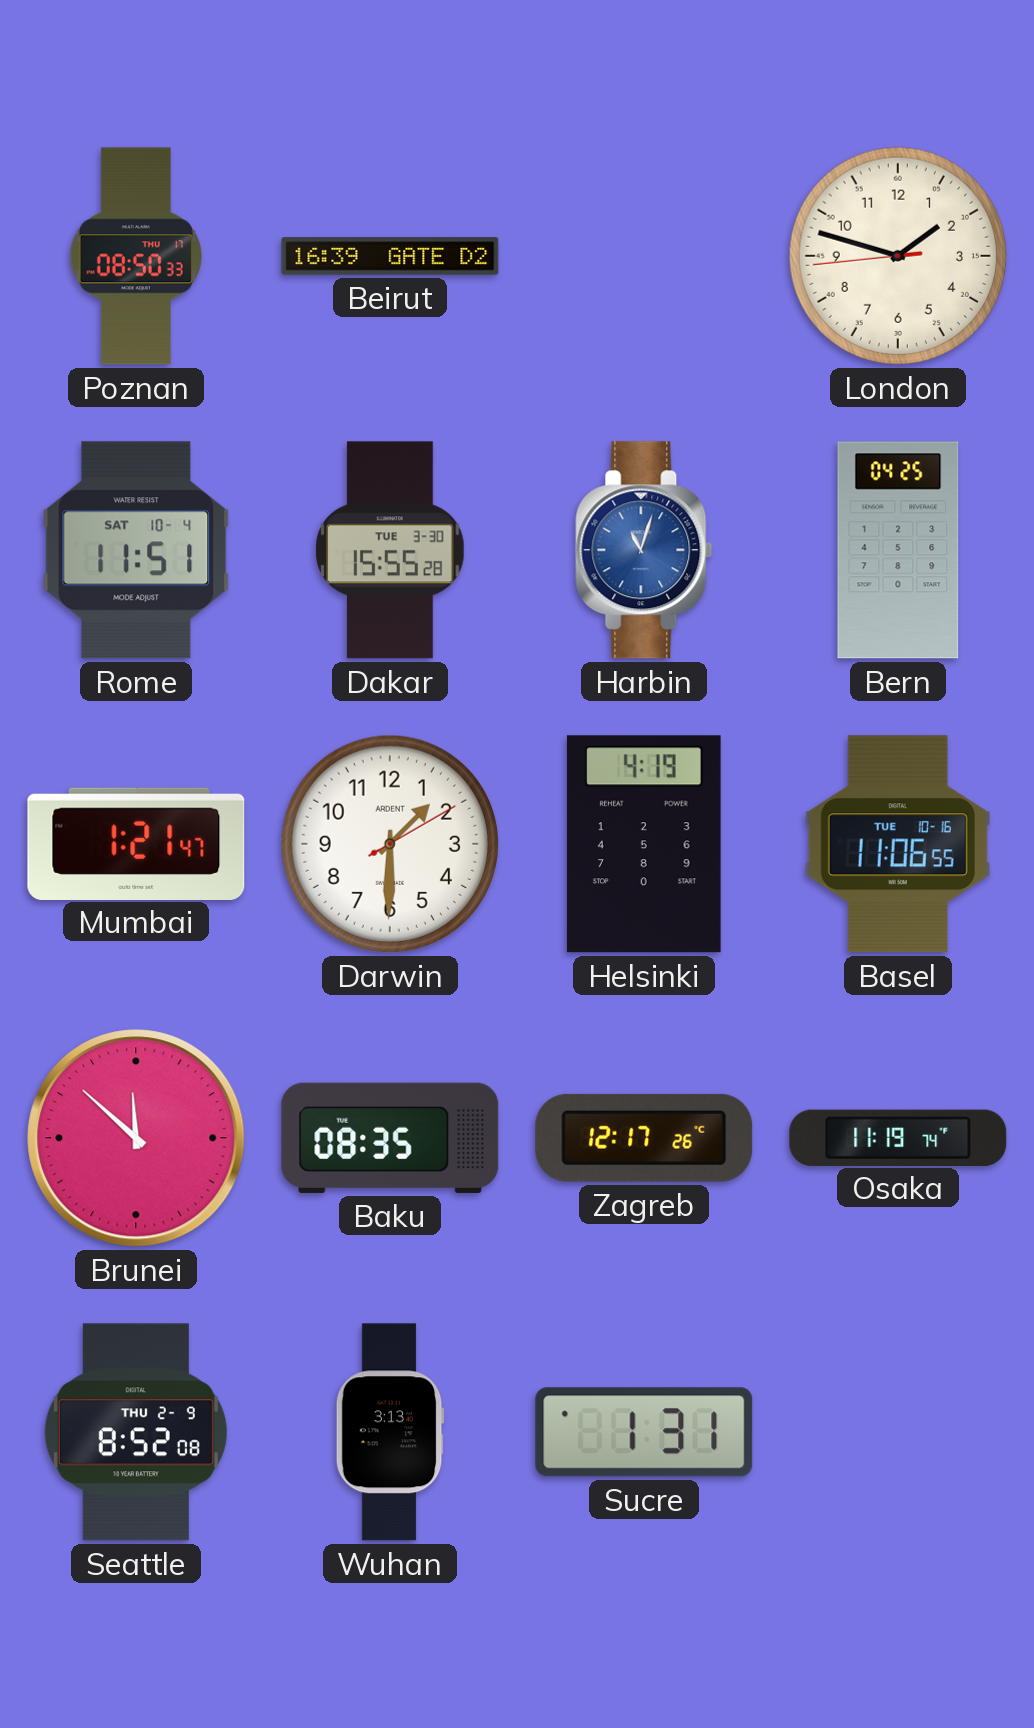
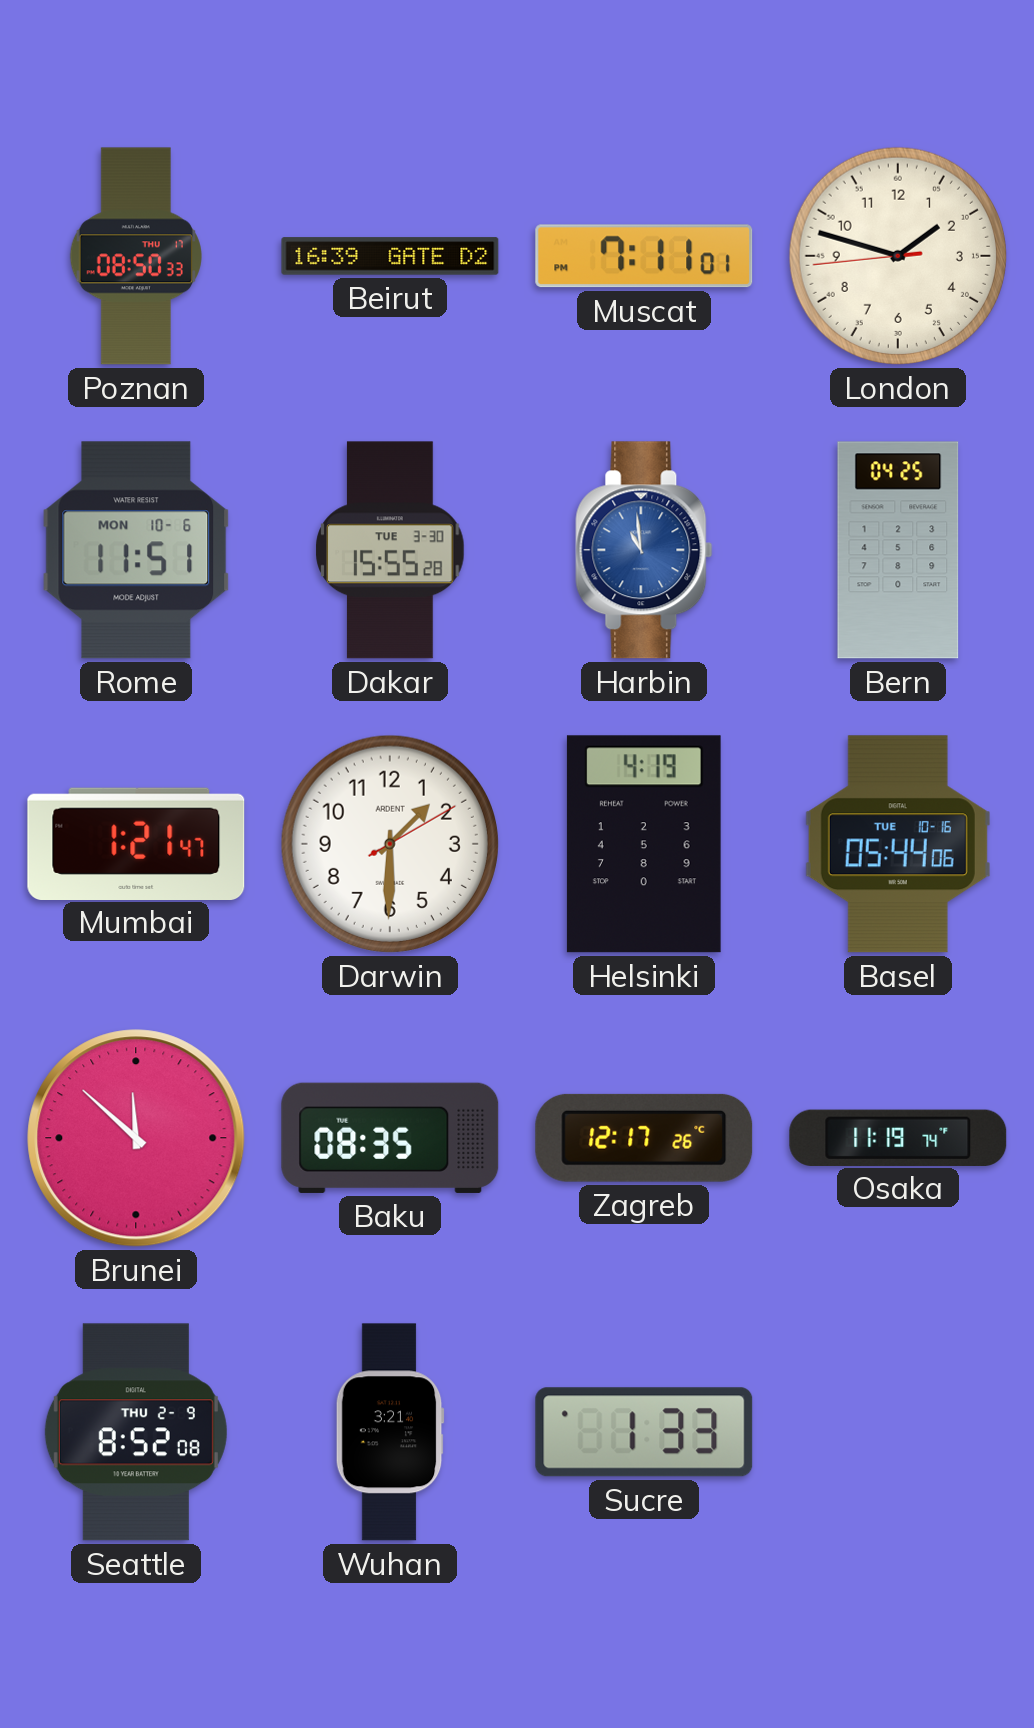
Muscat: none -> 7:11
Rome date: SAT 10-4 -> MON 10-6
Harbin: 11:03 -> 10:59
Basel: 11:06 -> 05:44
Wuhan: 3:13 -> 3:21
Sucre: 1:31 -> 1:33
